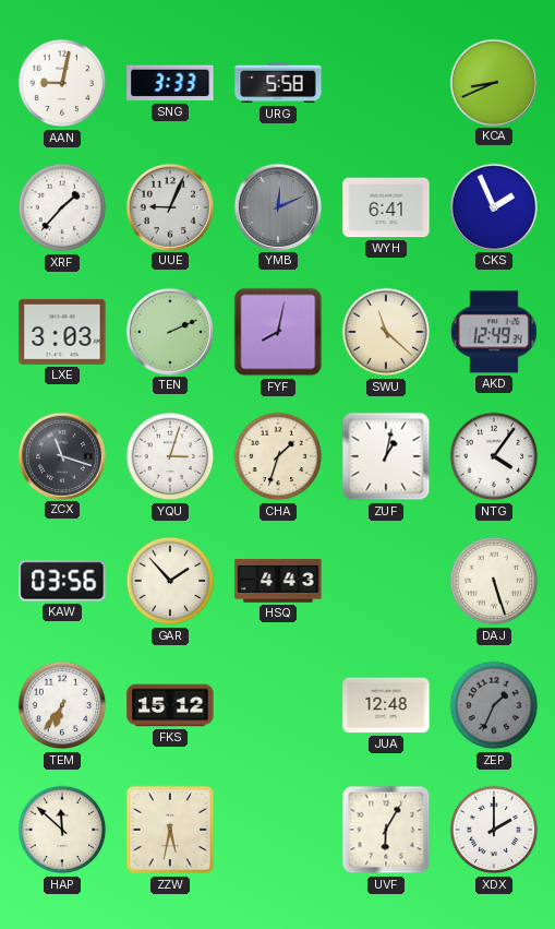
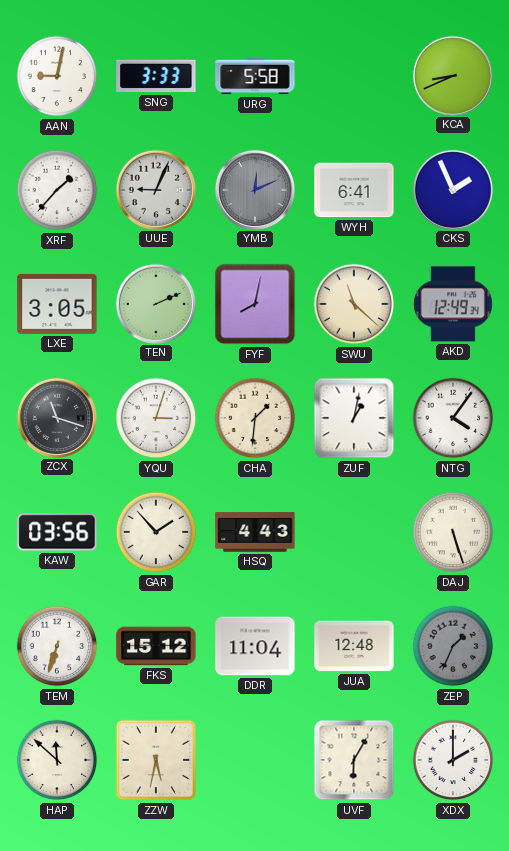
LXE: 3:03 -> 3:05
CHA: 1:33 -> 1:31
TEM: 6:36 -> 6:33
DDR: none -> 11:04
